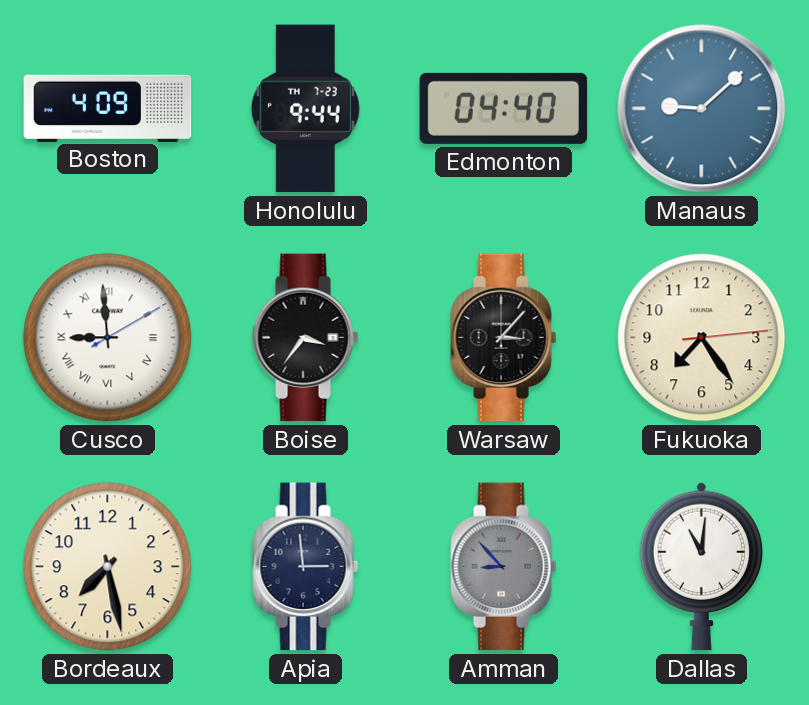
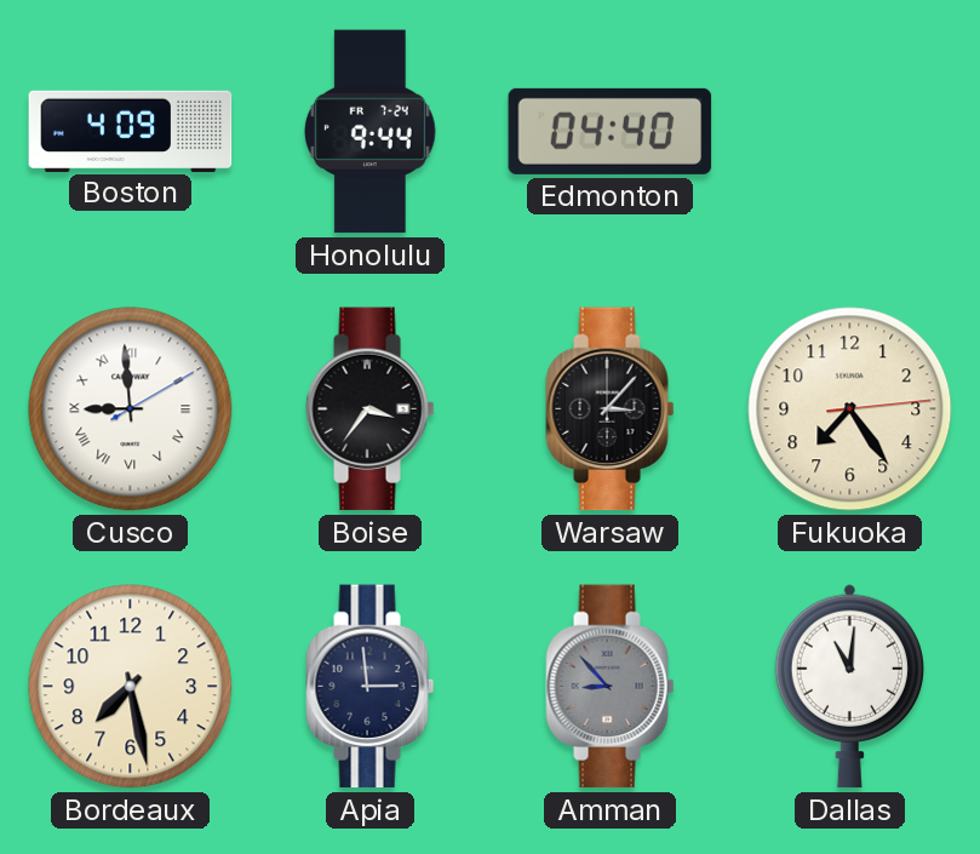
Honolulu date: TH 7-23 -> FR 7-24
Manaus: 9:08 -> none
